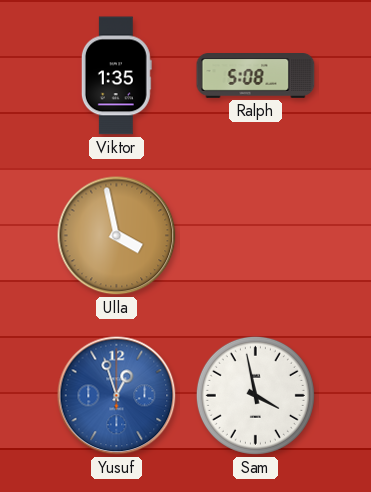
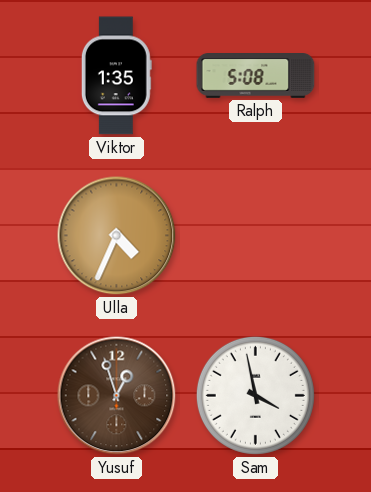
Ulla: 3:58 -> 4:34
Yusuf dial: blue -> brown
